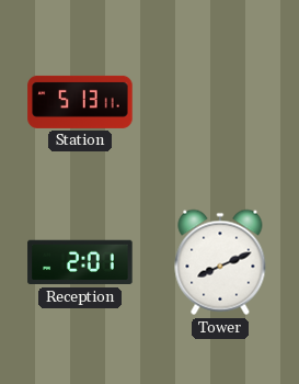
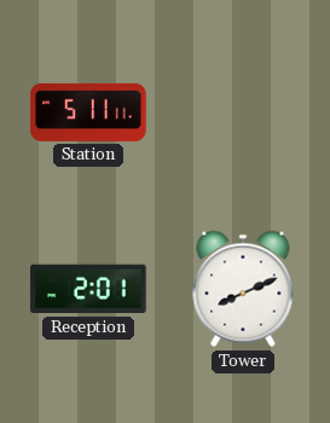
Station: 5:13 -> 5:11
